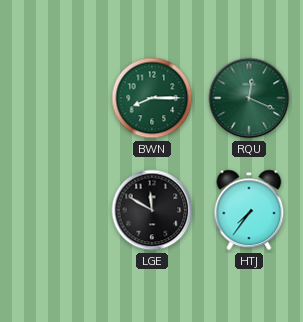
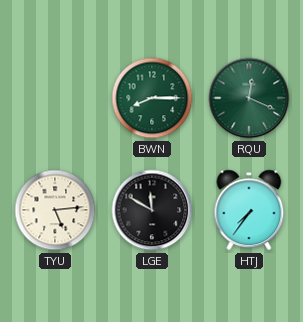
TYU: none -> 5:14
